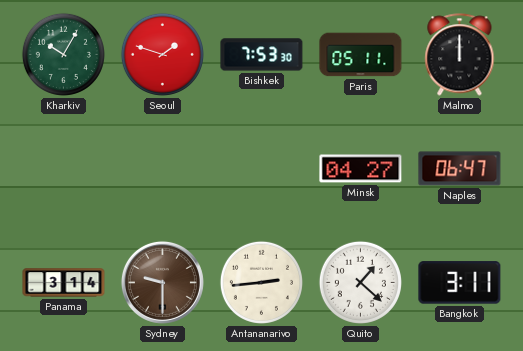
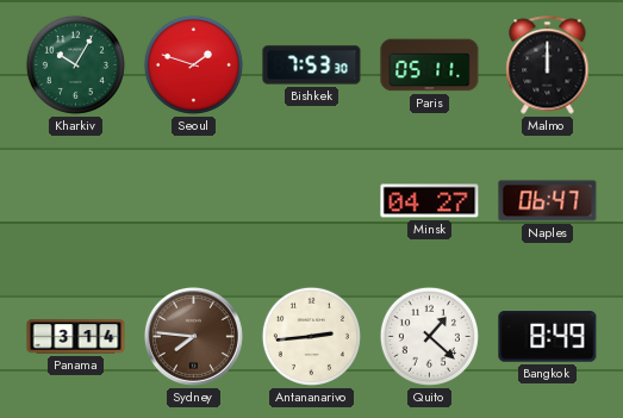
Sydney: 9:30 -> 7:46
Bangkok: 3:11 -> 8:49
